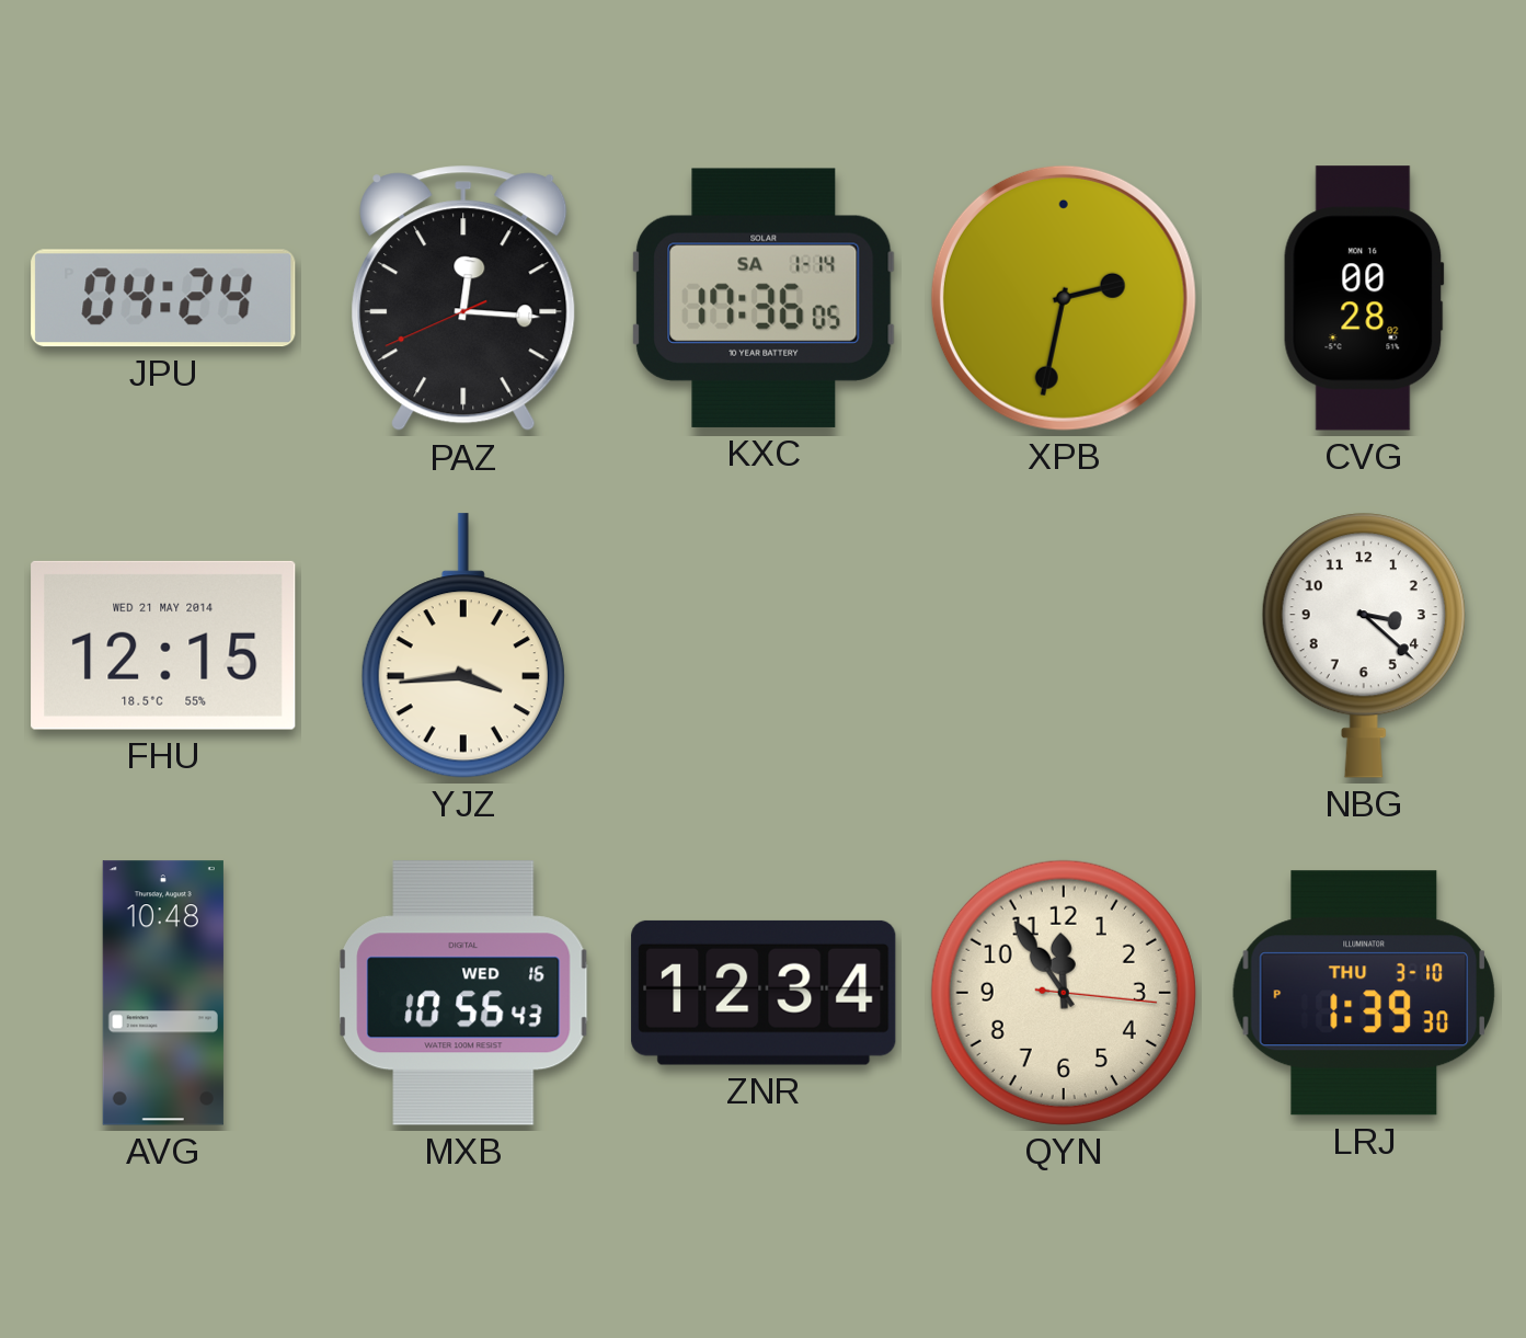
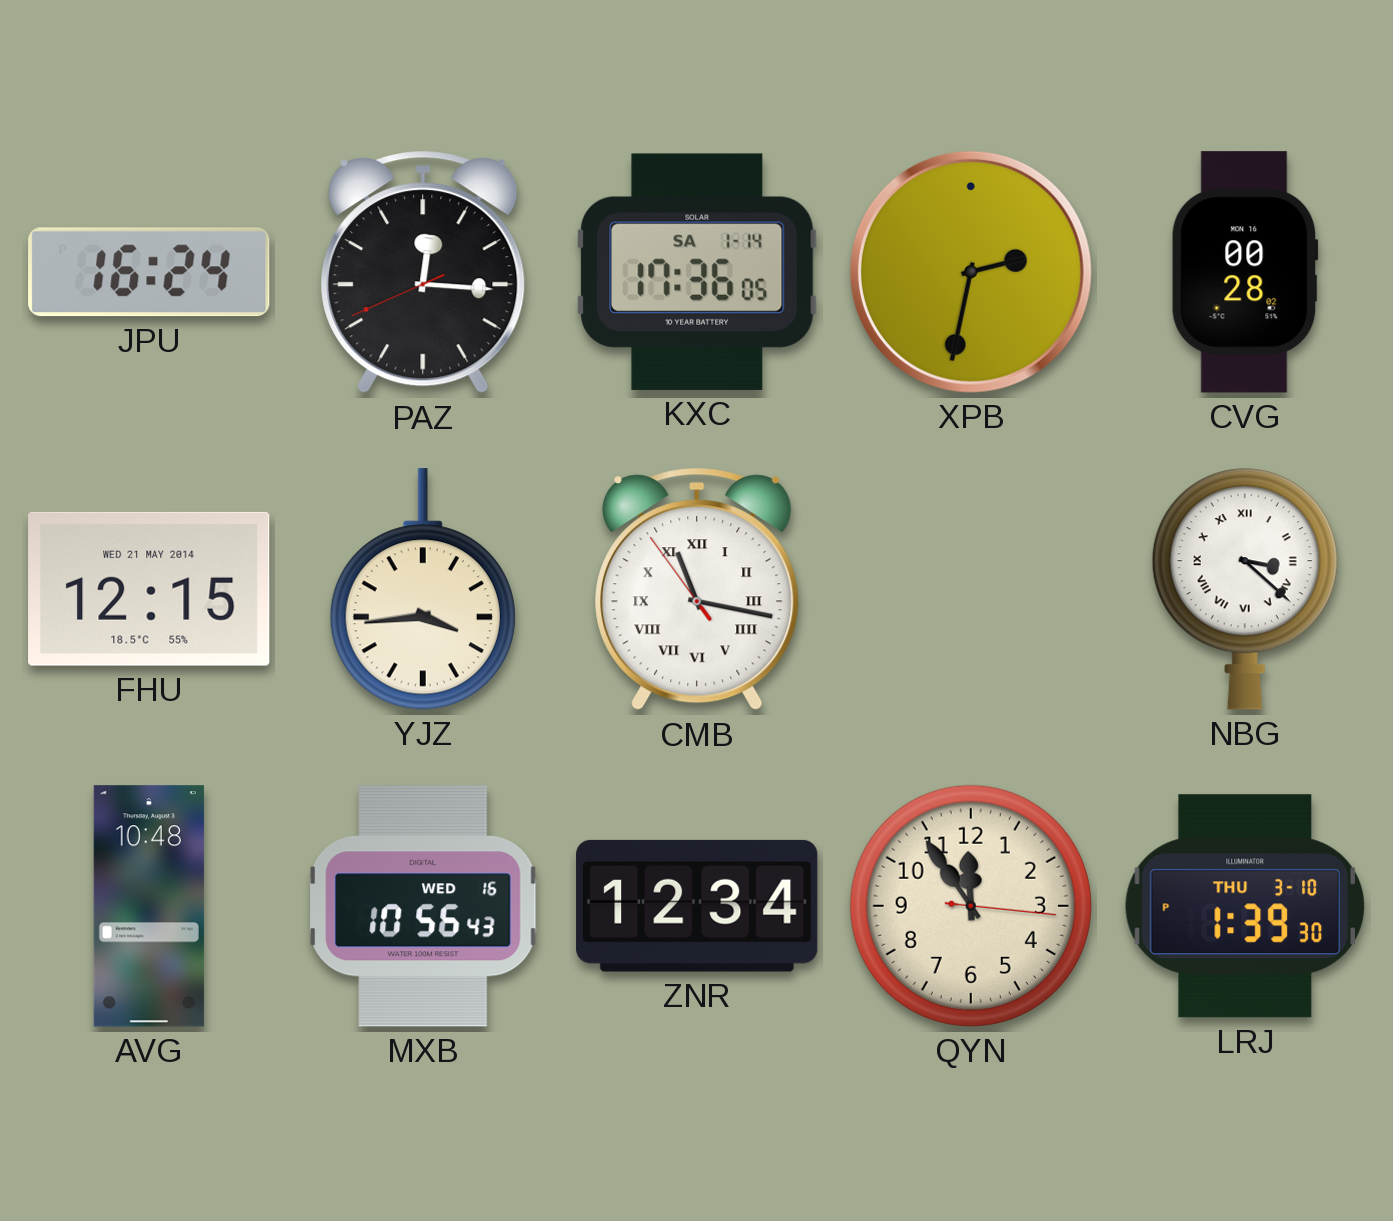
JPU: 04:24 -> 16:24
CMB: none -> 11:16
NBG numerals: Arabic -> Roman
